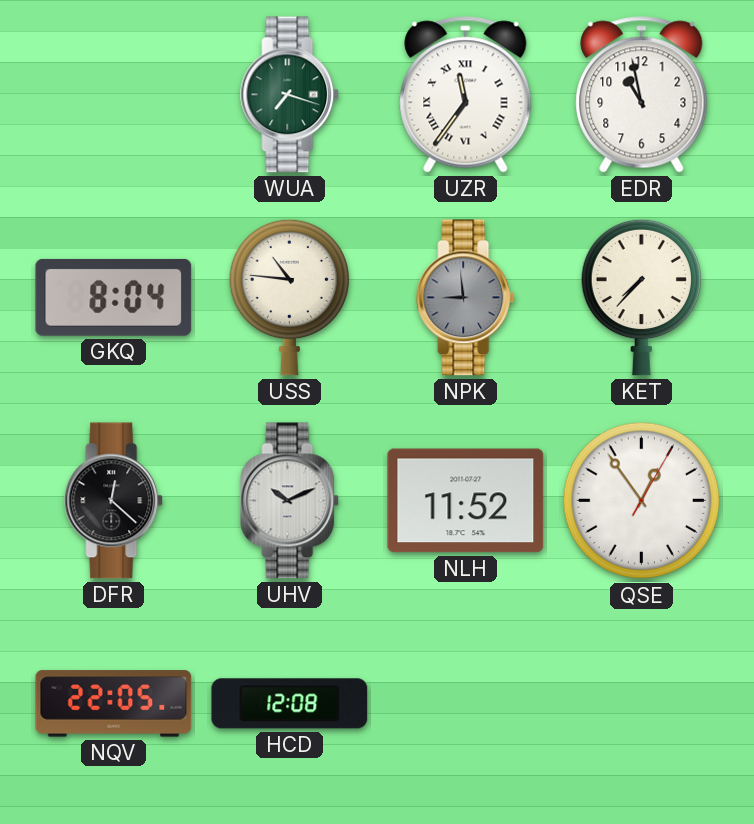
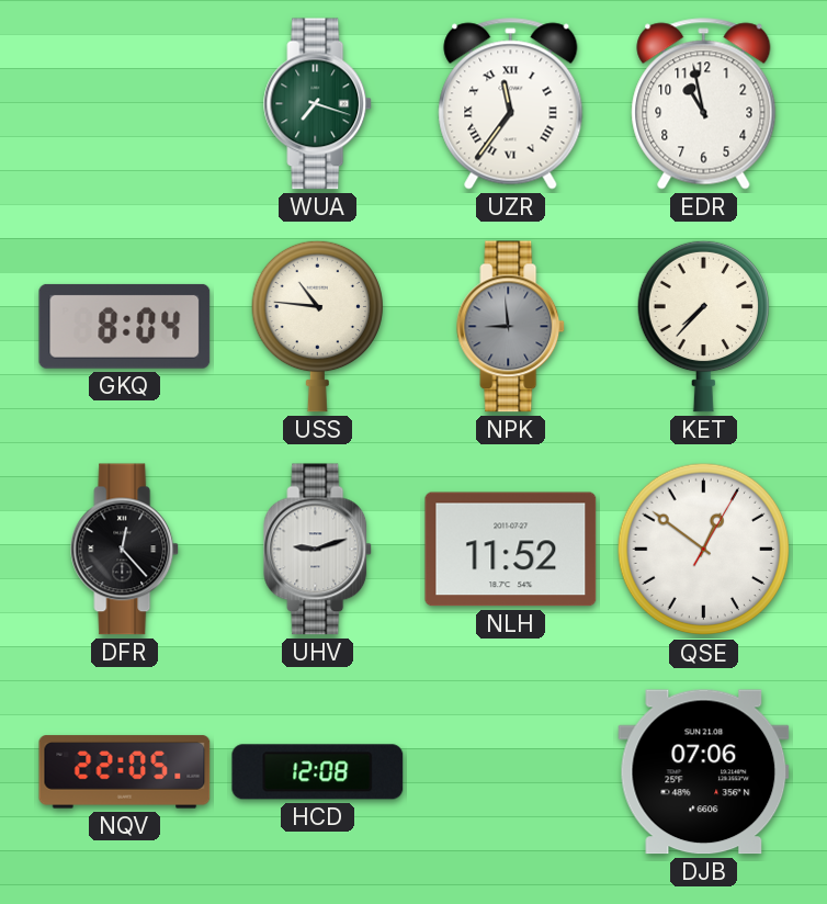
DFR: 12:22 -> 12:23
UHV: 10:11 -> 9:12
QSE: 12:54 -> 12:51
DJB: none -> 07:06
